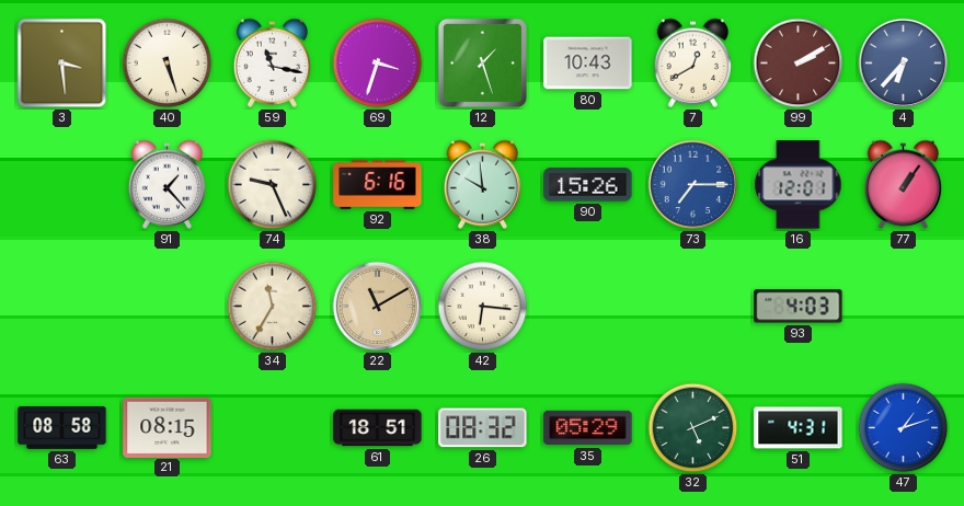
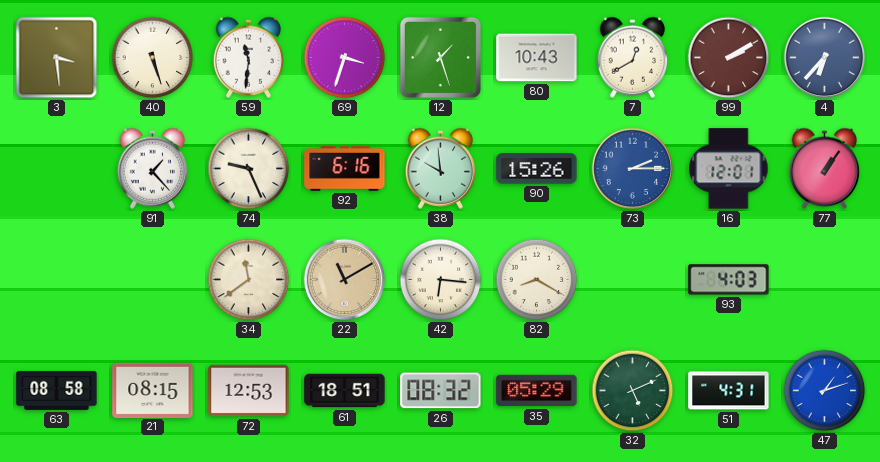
59: 11:17 -> 11:31
73: 7:15 -> 2:15
34: 11:35 -> 11:39
82: none -> 8:20
72: none -> 12:53
